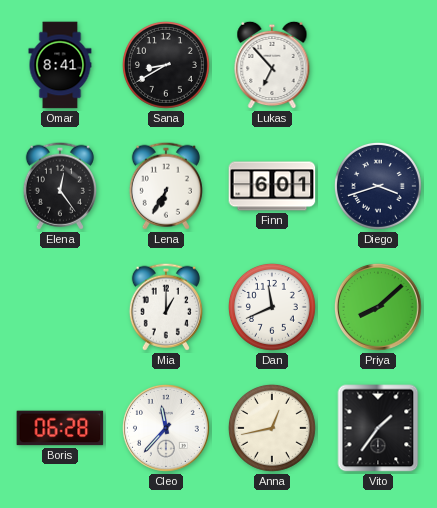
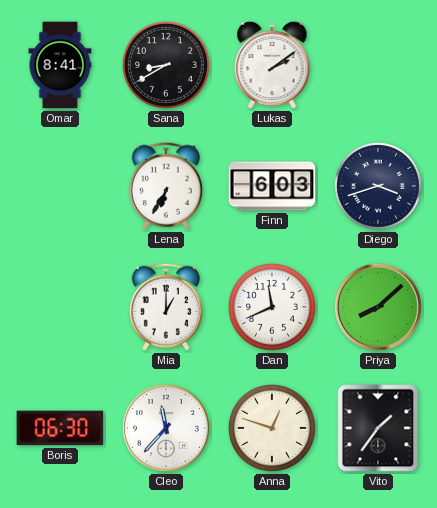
Lukas: 6:53 -> 2:09
Elena: 12:24 -> none
Finn: 6:01 -> 6:03
Boris: 06:28 -> 06:30
Anna: 12:43 -> 12:48
